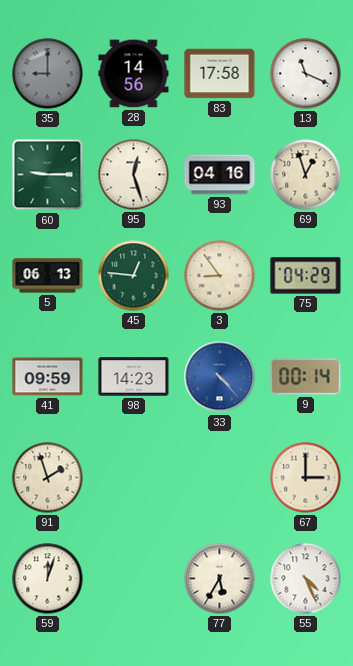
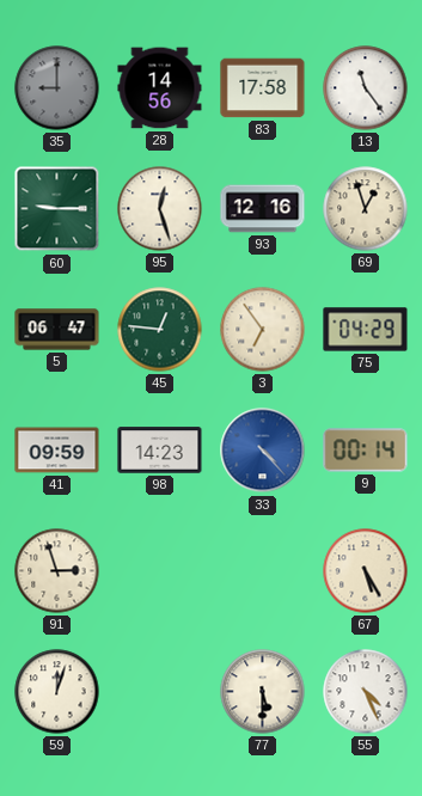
13: 11:19 -> 11:24
93: 04:16 -> 12:16
5: 06:13 -> 06:47
3: 8:54 -> 6:54
91: 1:57 -> 2:57
67: 3:00 -> 5:25
77: 5:35 -> 5:30
